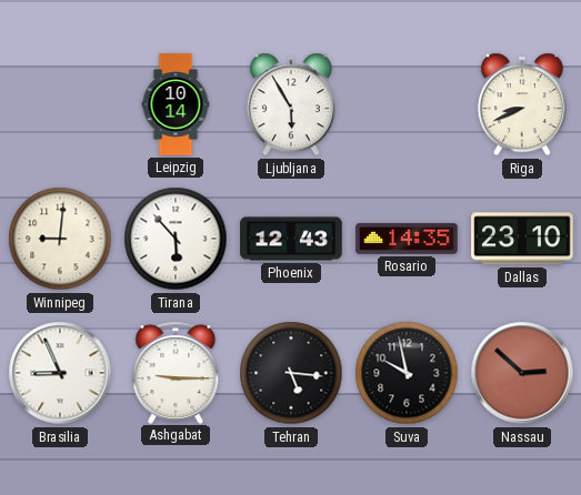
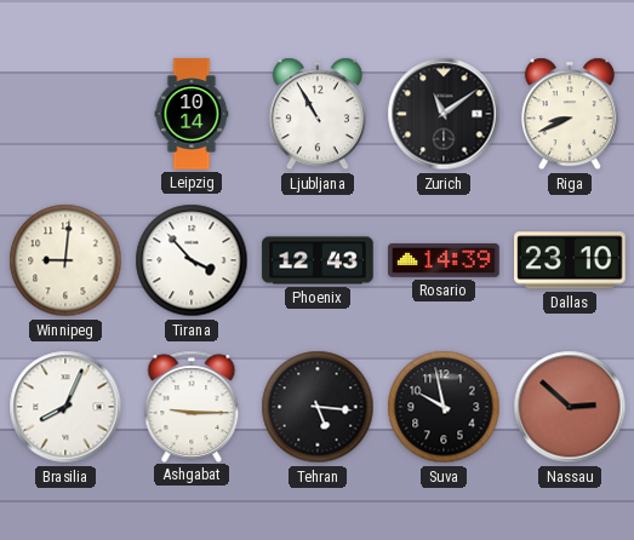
Ljubljana: 5:55 -> 10:55
Zurich: none -> 11:09
Tirana: 5:53 -> 3:53
Rosario: 14:35 -> 14:39
Brasilia: 8:56 -> 8:04
